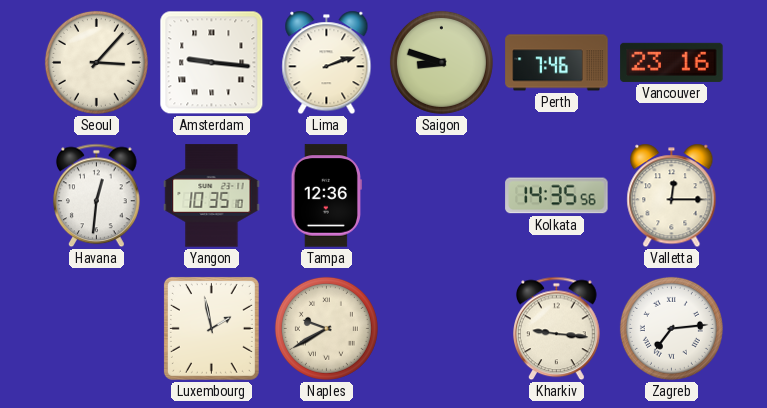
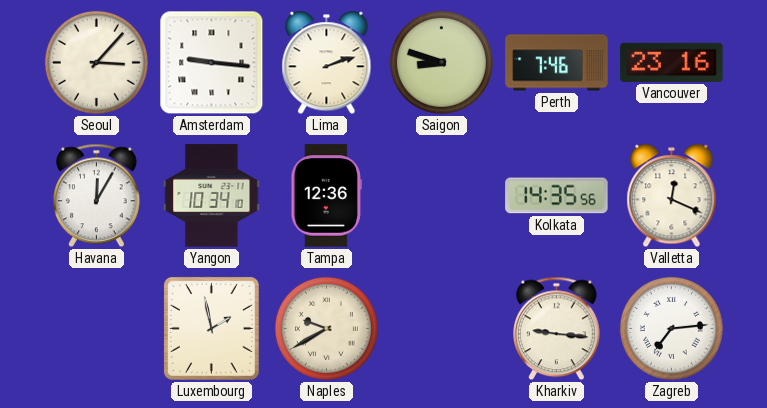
Havana: 12:31 -> 12:05
Yangon: 10:35 -> 10:34
Valletta: 12:15 -> 12:19
